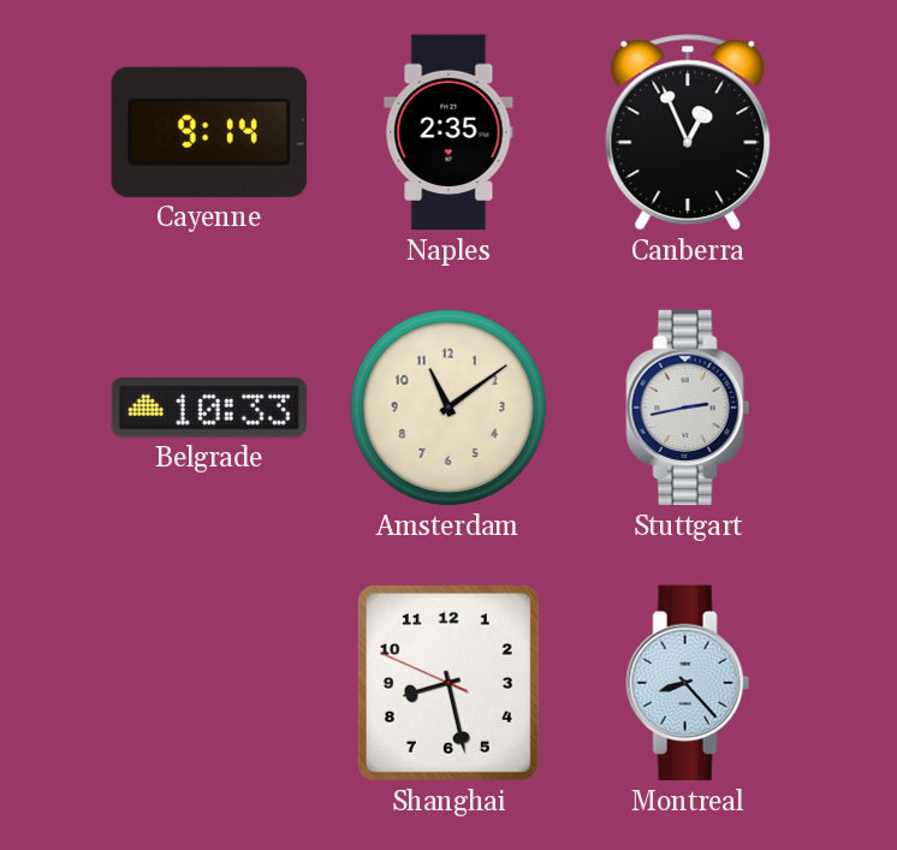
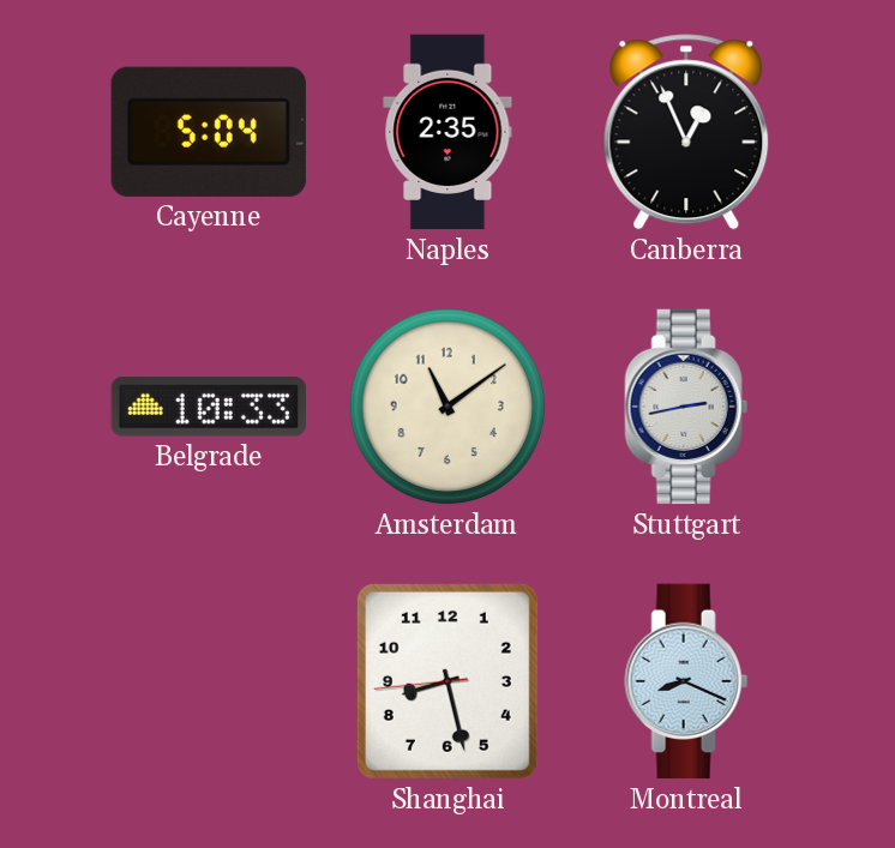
Cayenne: 9:14 -> 5:04
Shanghai: 8:27:49 -> 8:27:44
Montreal: 8:23 -> 8:19
